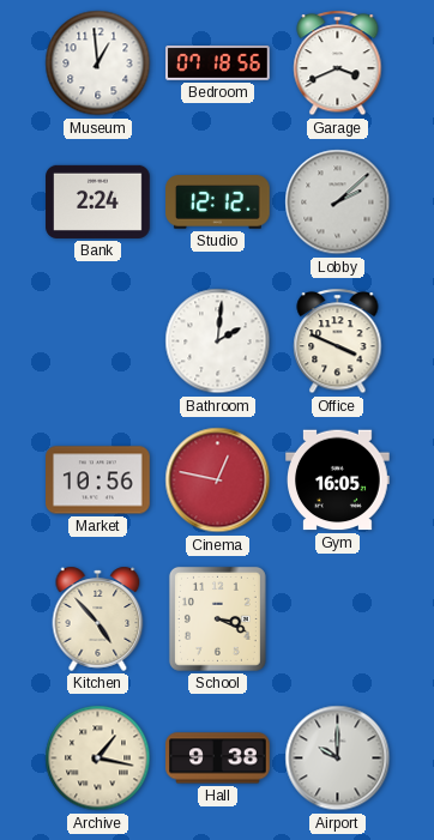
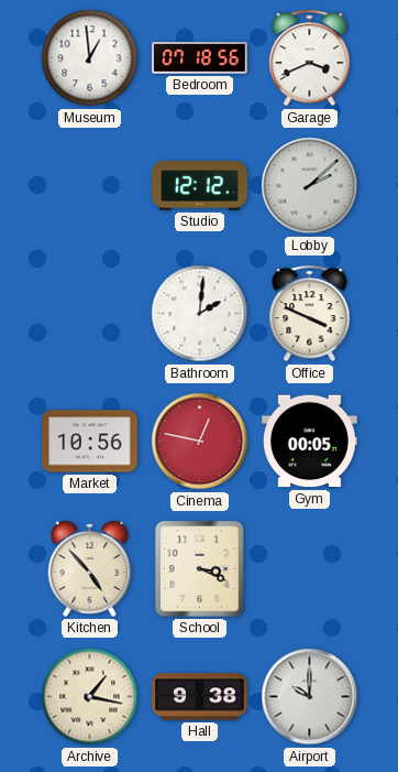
Bank: 2:24 -> none
Gym: 16:05 -> 00:05
